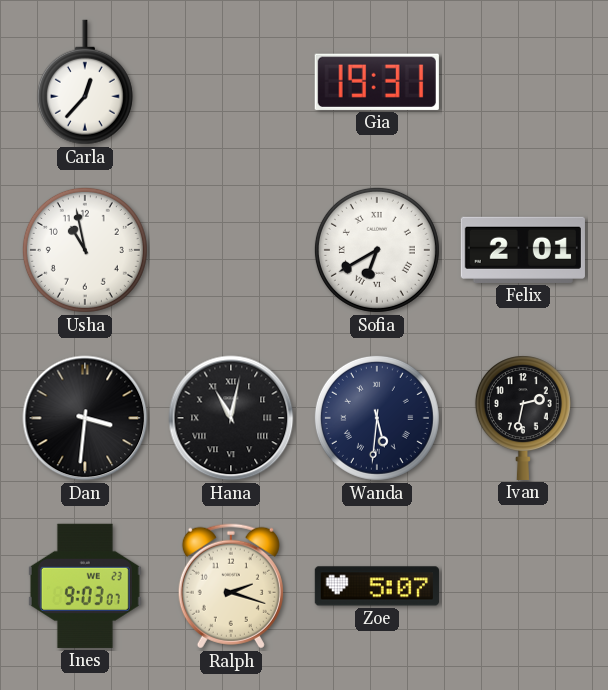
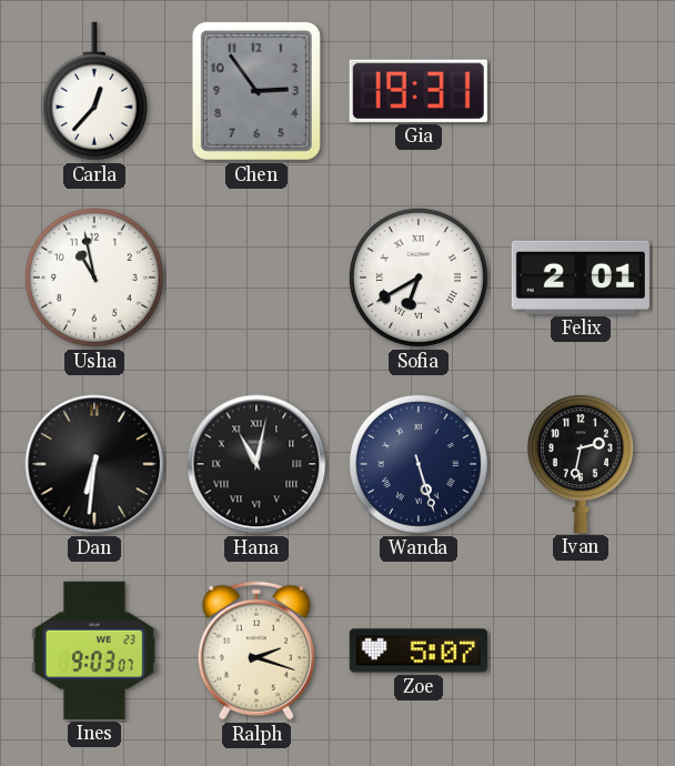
Chen: none -> 2:54
Dan: 3:31 -> 6:31
Wanda: 5:31 -> 5:27
